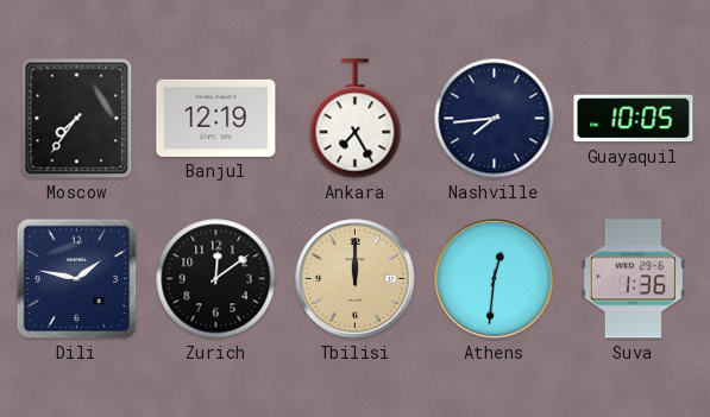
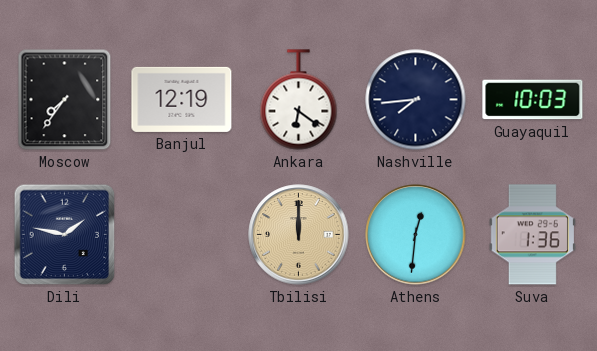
Ankara: 7:25 -> 6:21
Guayaquil: 10:05 -> 10:03
Zurich: 12:09 -> none
